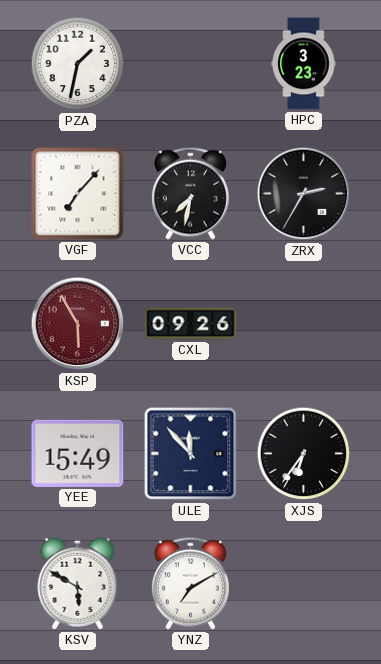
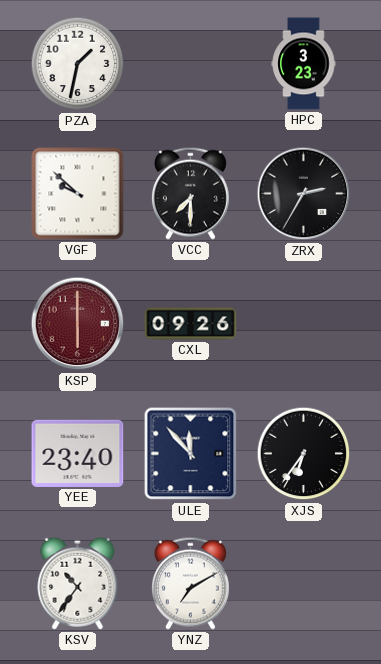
VGF: 7:07 -> 9:52
VCC: 7:32 -> 7:30
KSP: 5:55 -> 6:00
YEE: 15:49 -> 23:40
KSV: 5:50 -> 10:36
